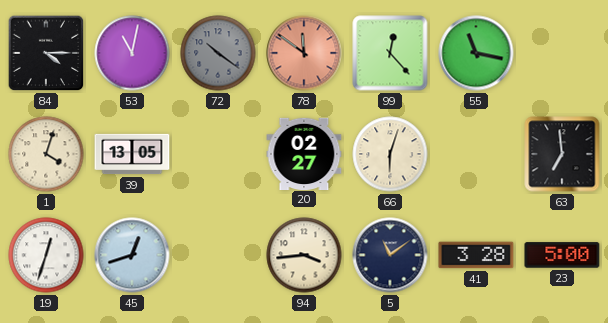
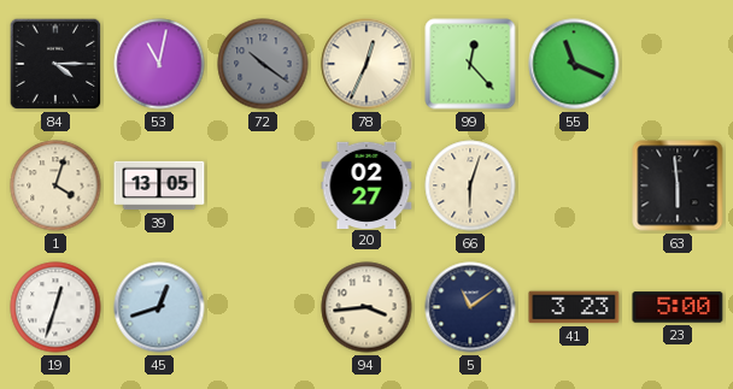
78: 11:51 -> 12:34
78 dial: salmon -> cream
55: 11:17 -> 11:19
63: 6:59 -> 5:59
41: 3:28 -> 3:23
